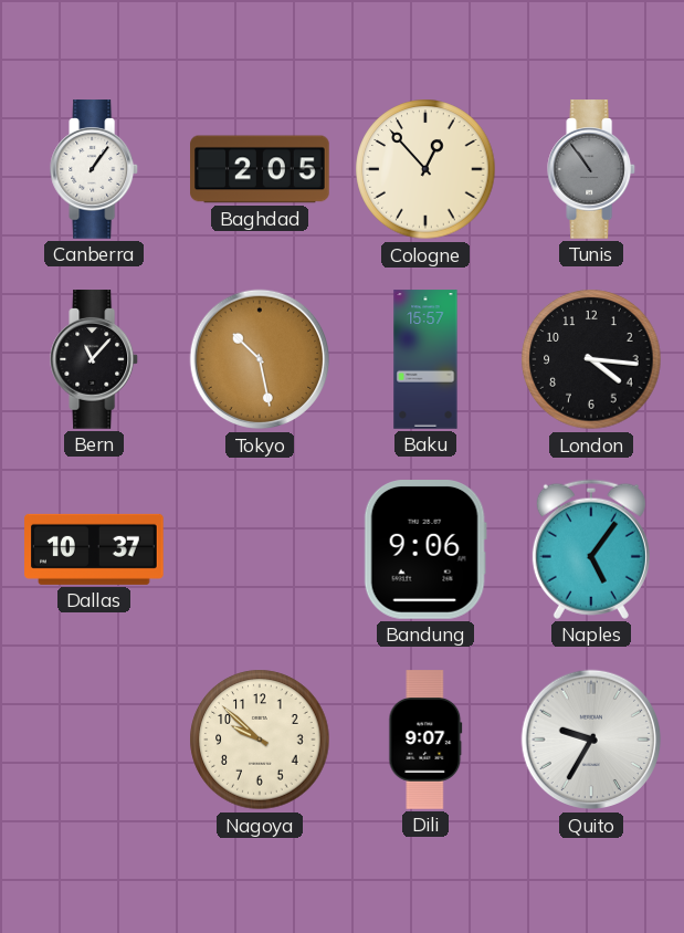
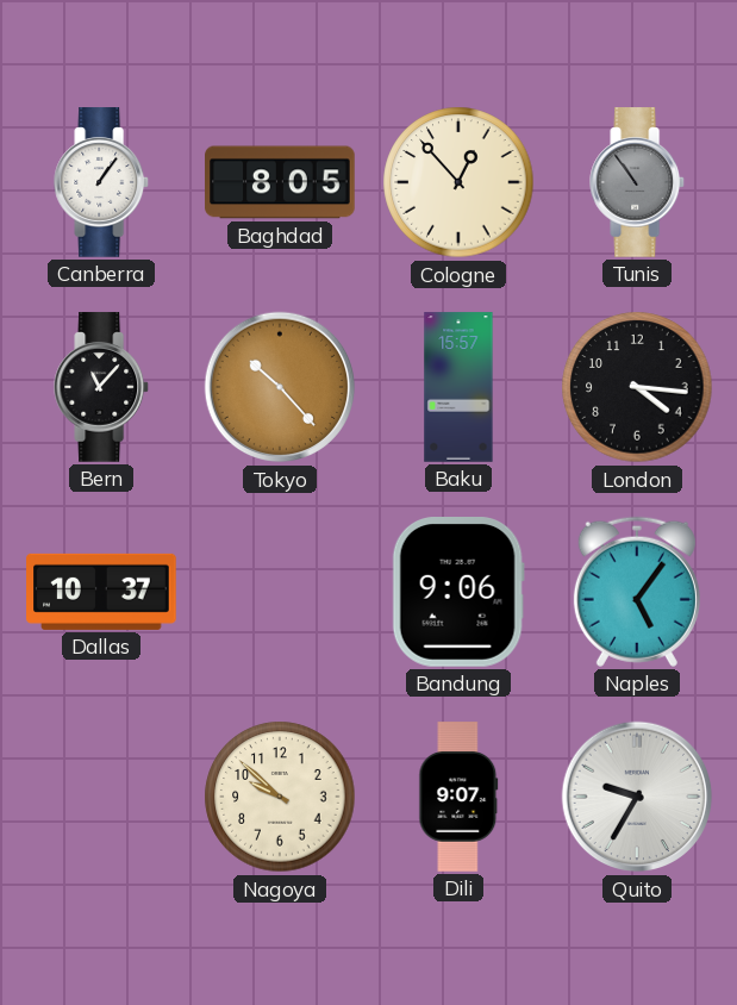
Baghdad: 2:05 -> 8:05
Tokyo: 10:28 -> 10:23
